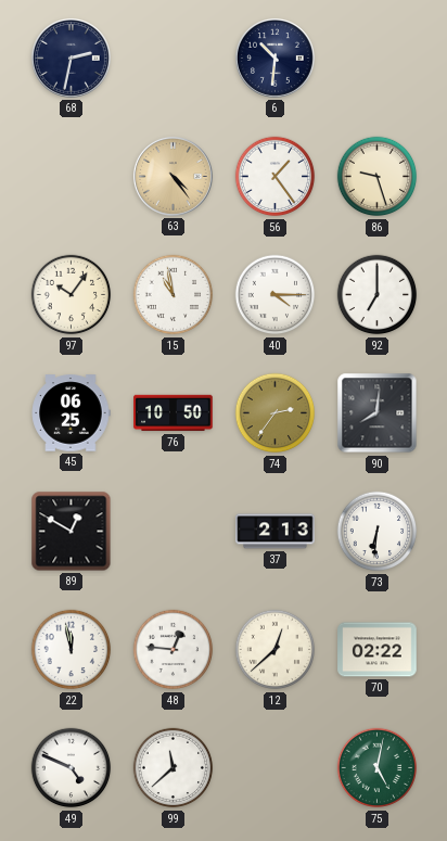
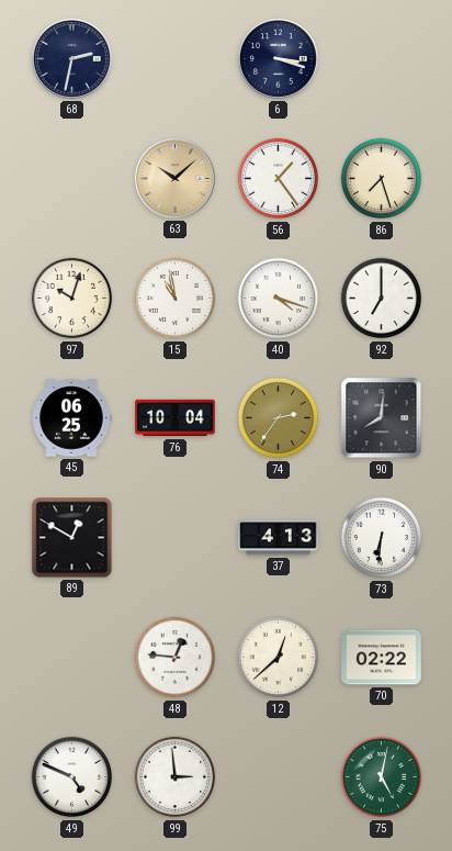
6: 10:31 -> 3:18
63: 4:24 -> 10:08
86: 9:27 -> 7:27
97: 10:06 -> 10:03
40: 4:15 -> 4:18
76: 10:50 -> 10:04
37: 2:13 -> 4:13
22: 11:58 -> none
99: 11:38 -> 2:59
